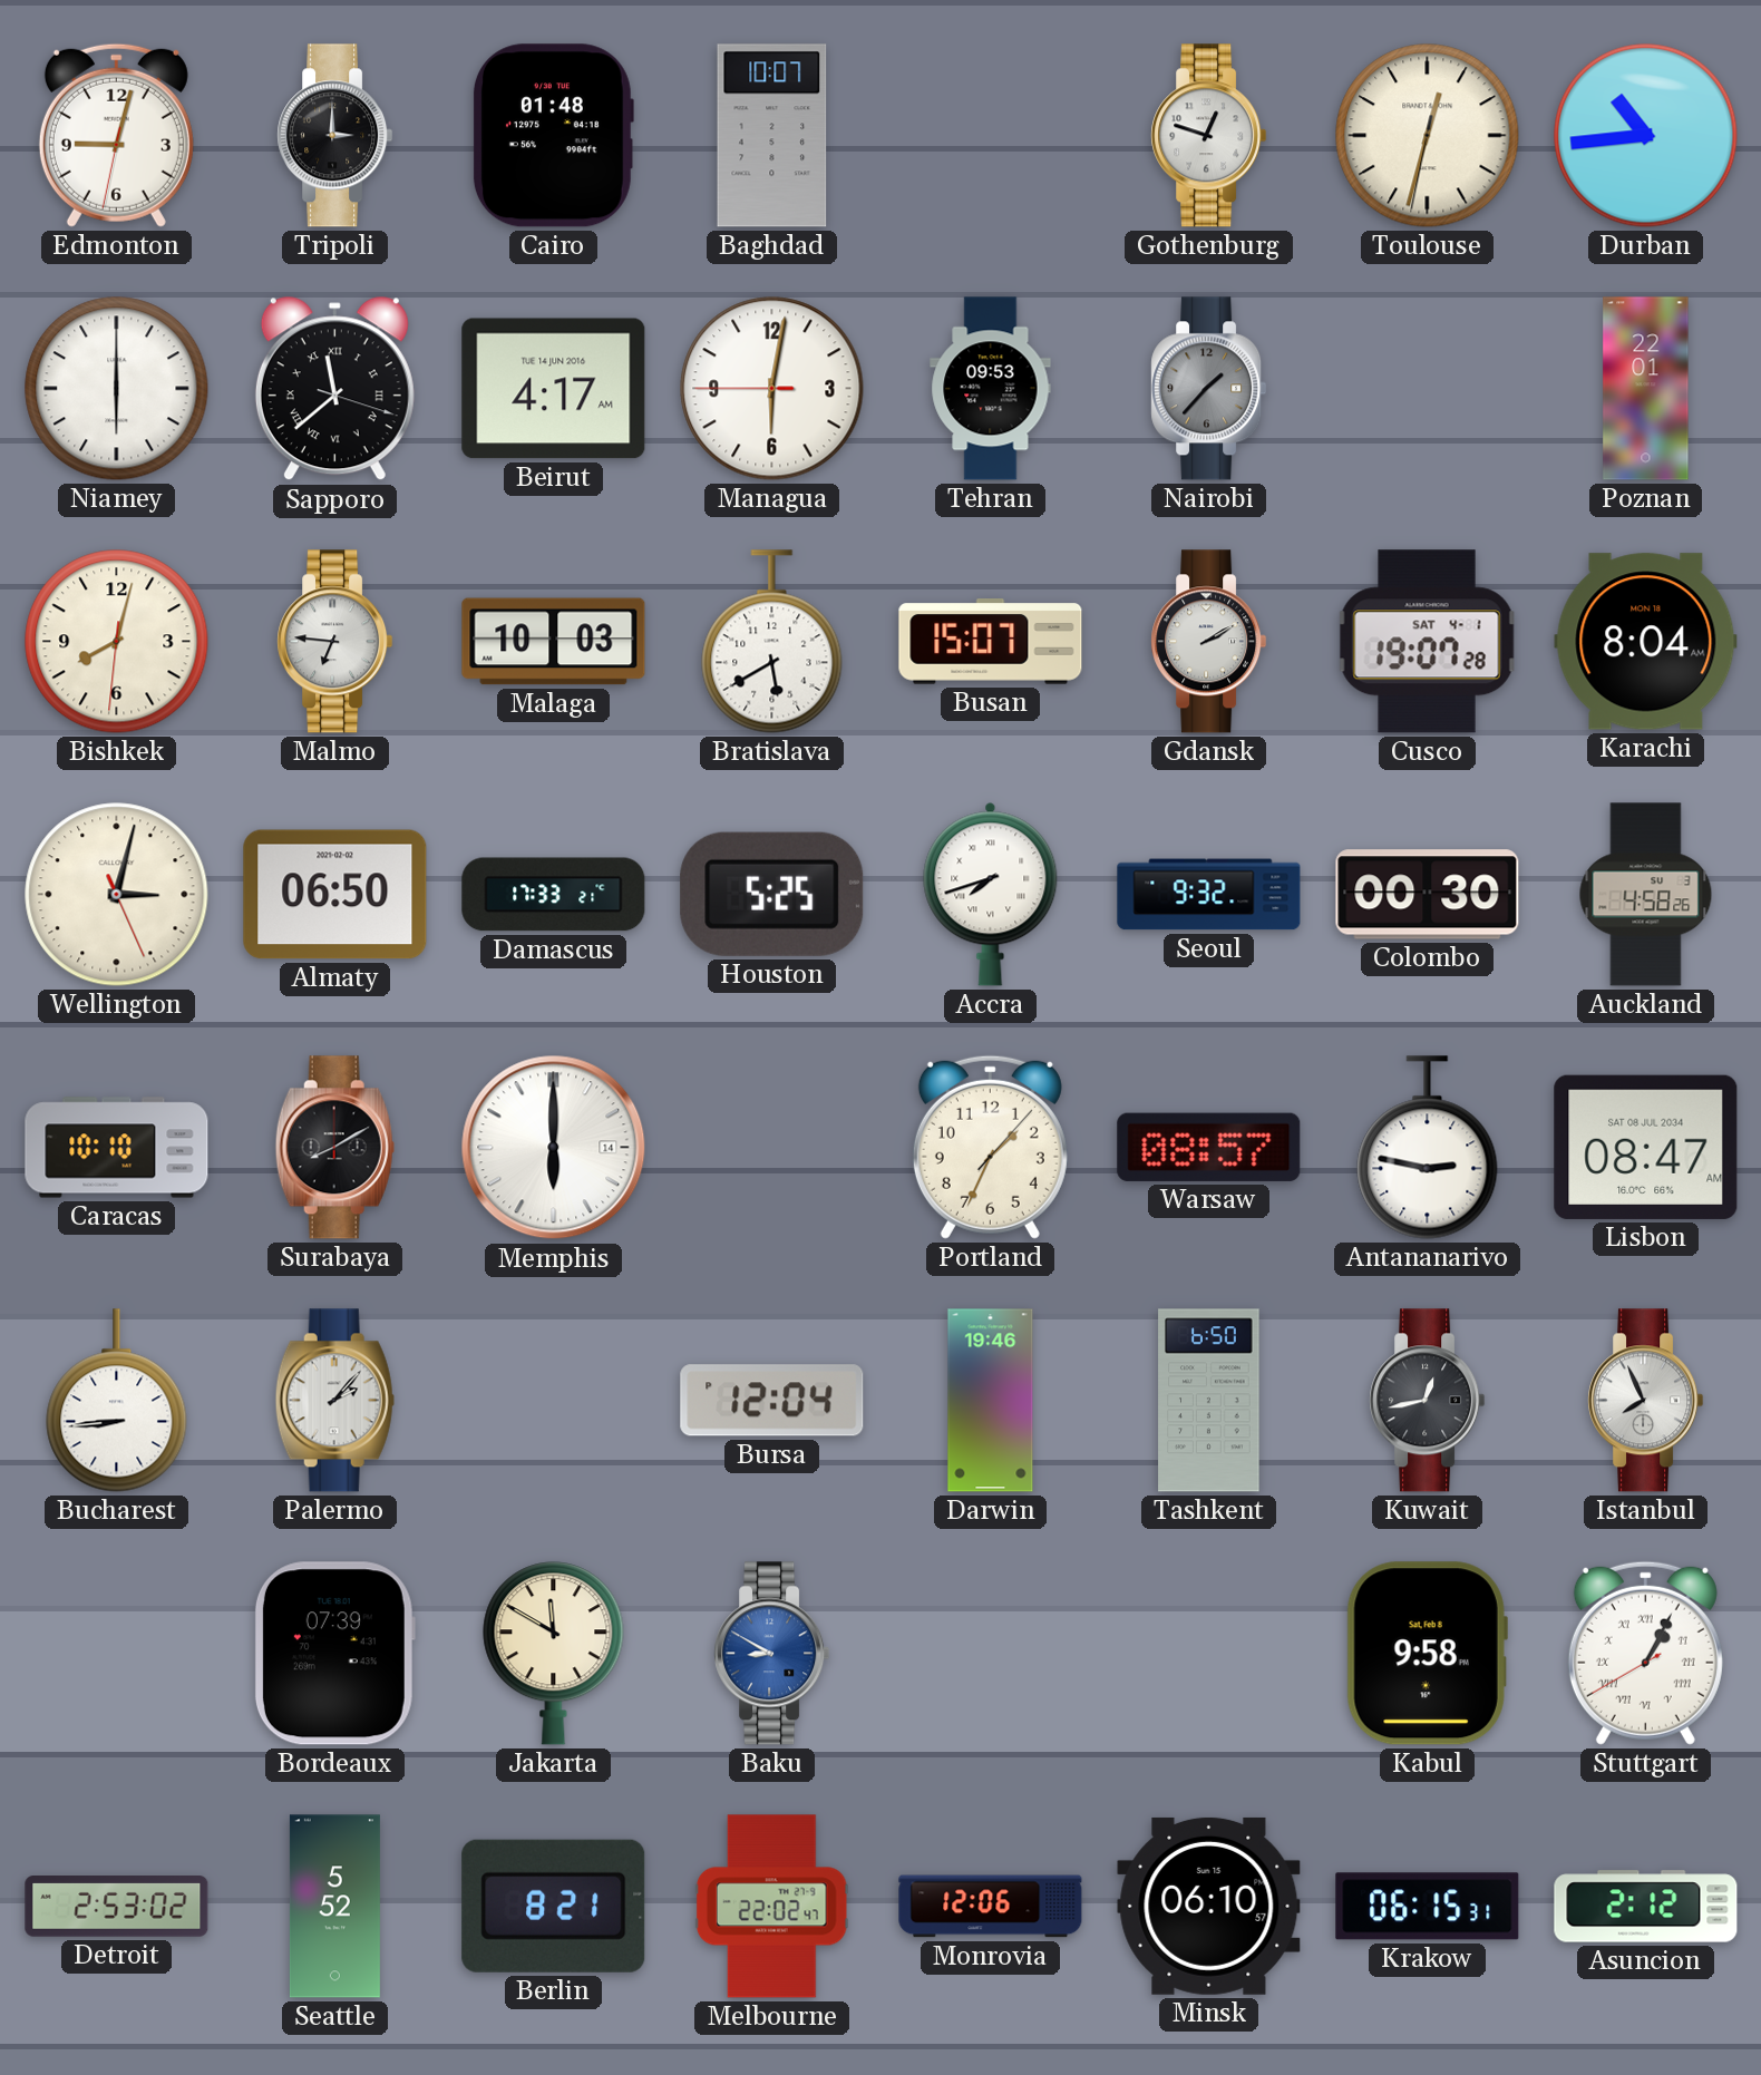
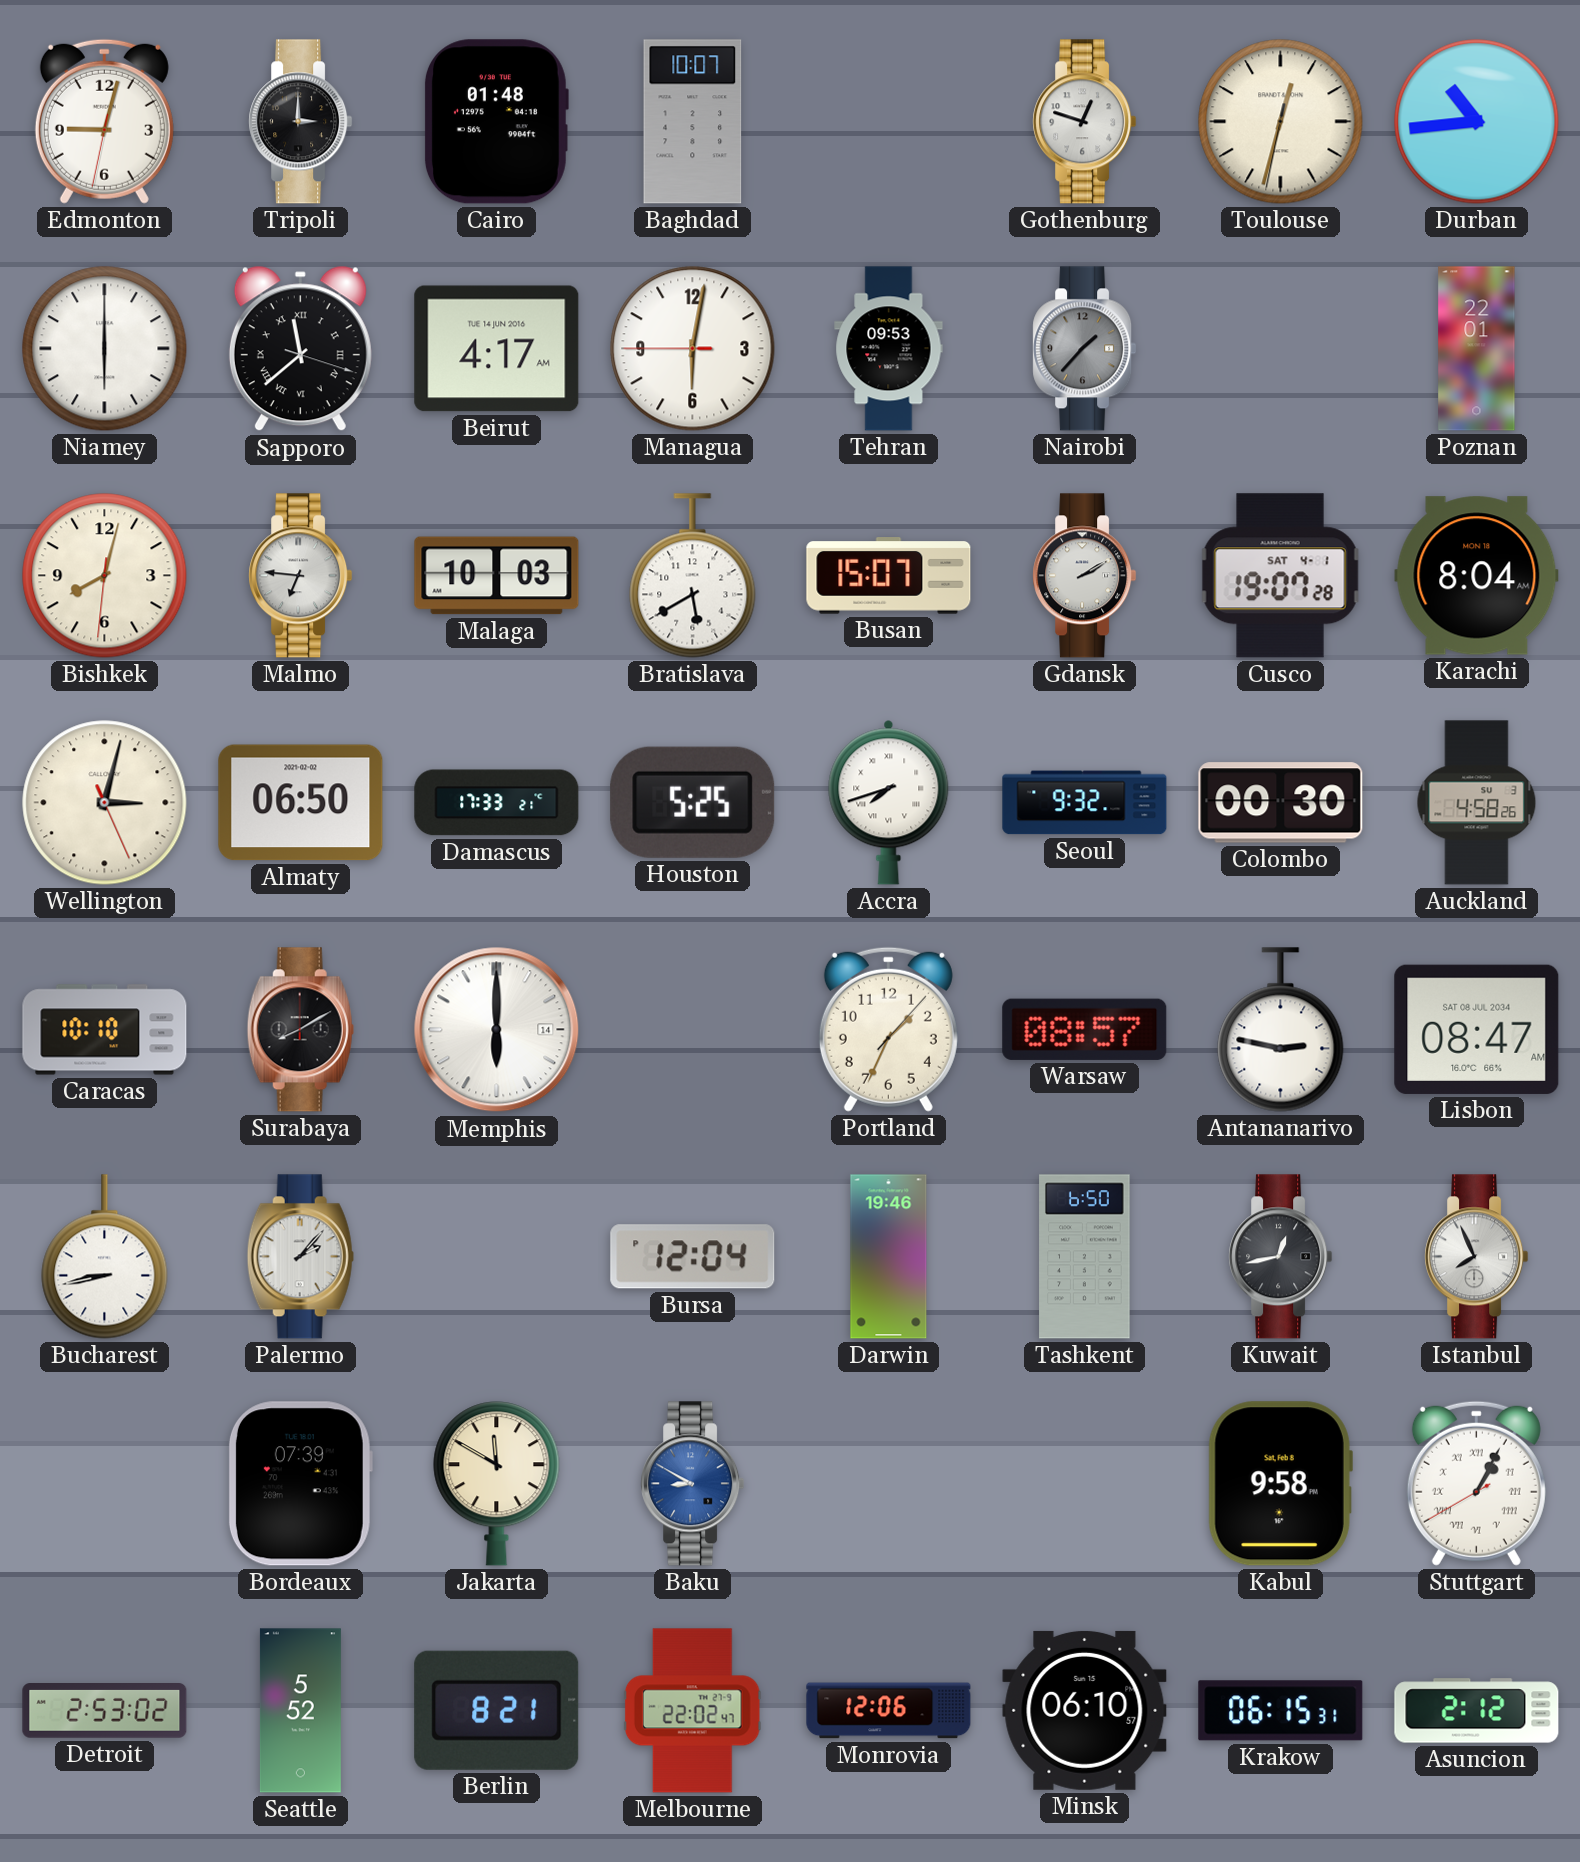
Bucharest: 8:44 -> 8:43
